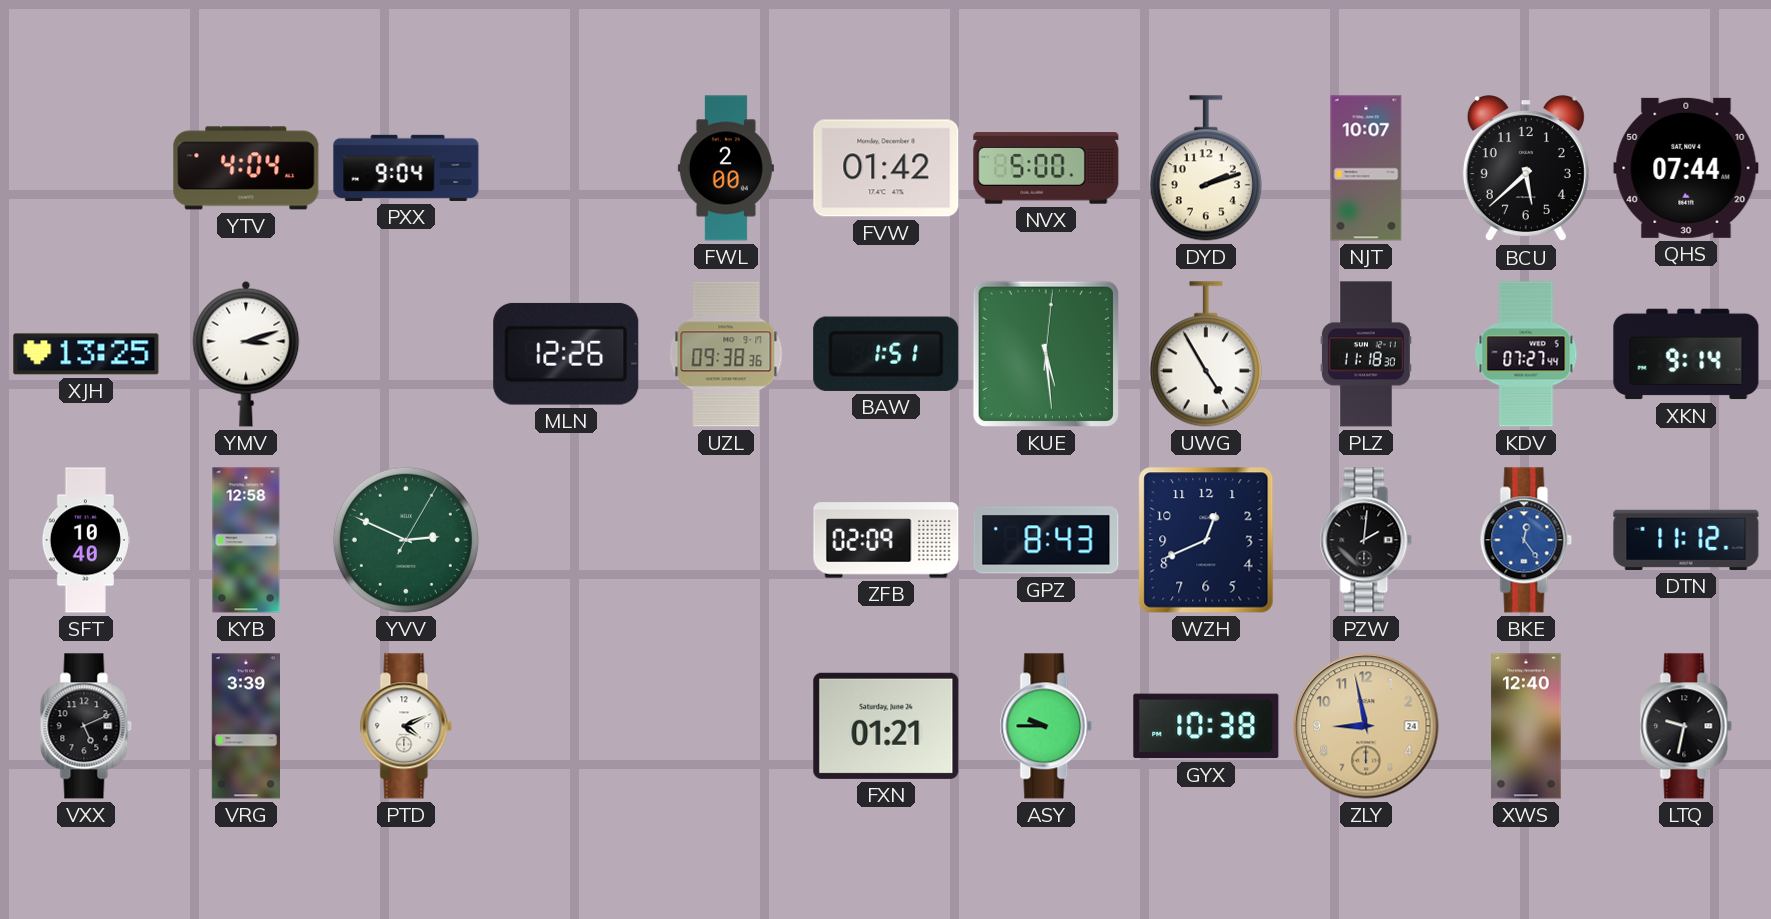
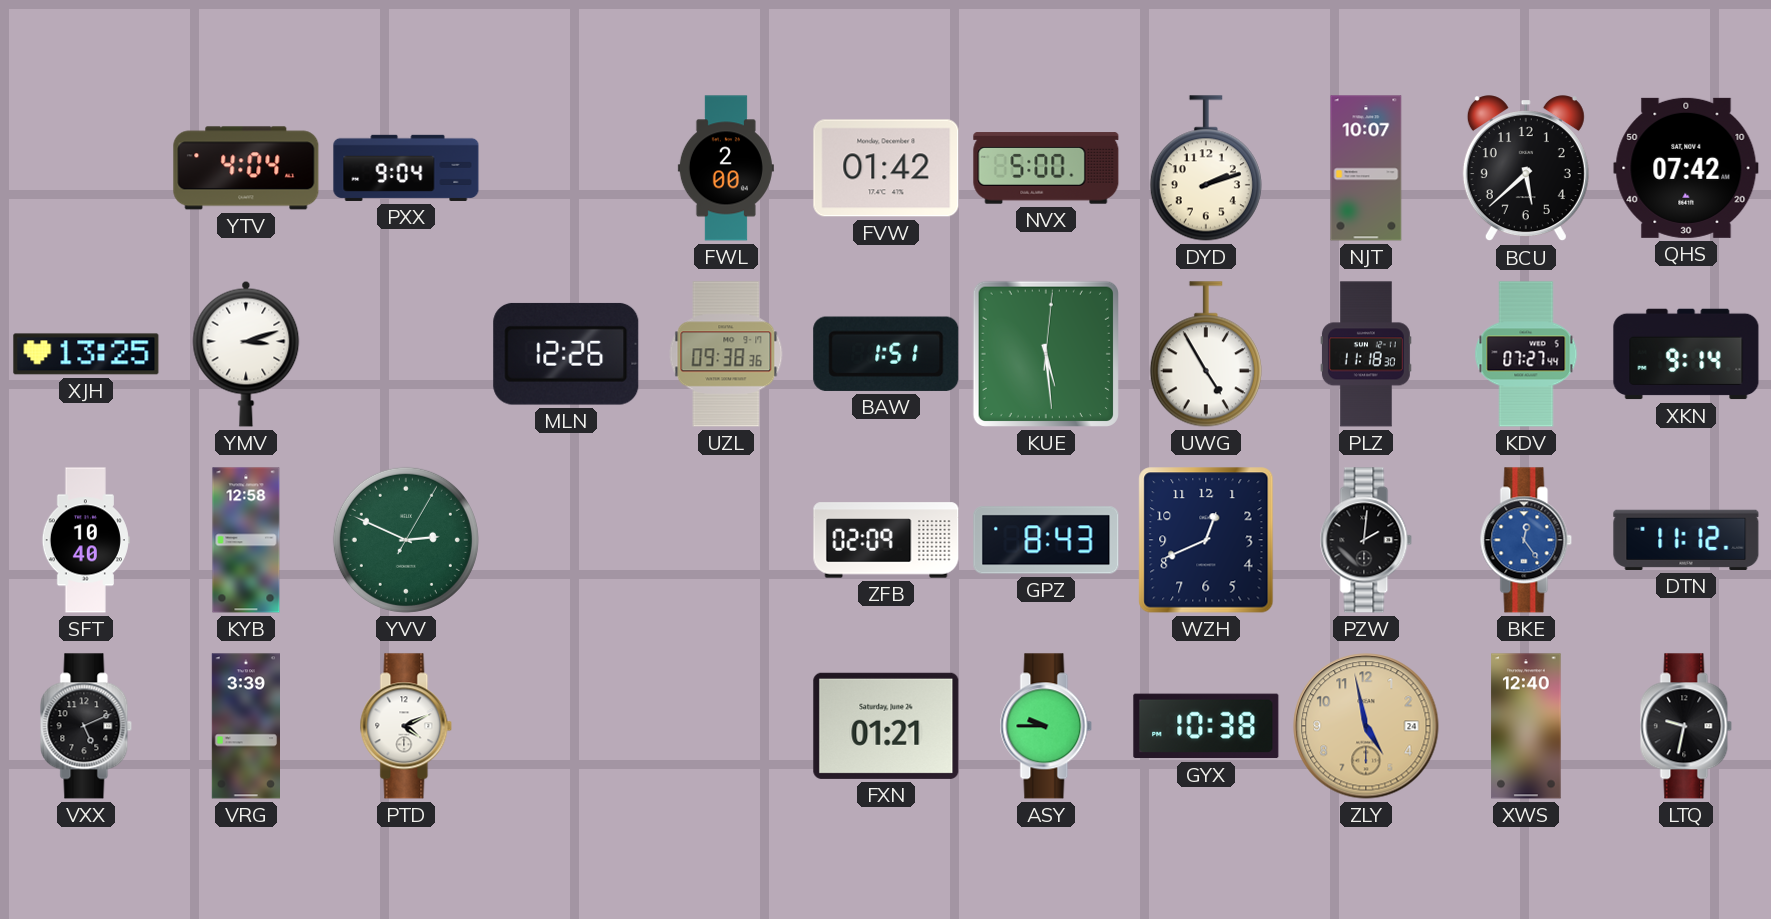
QHS: 07:44 -> 07:42
ZLY: 8:58 -> 4:58
